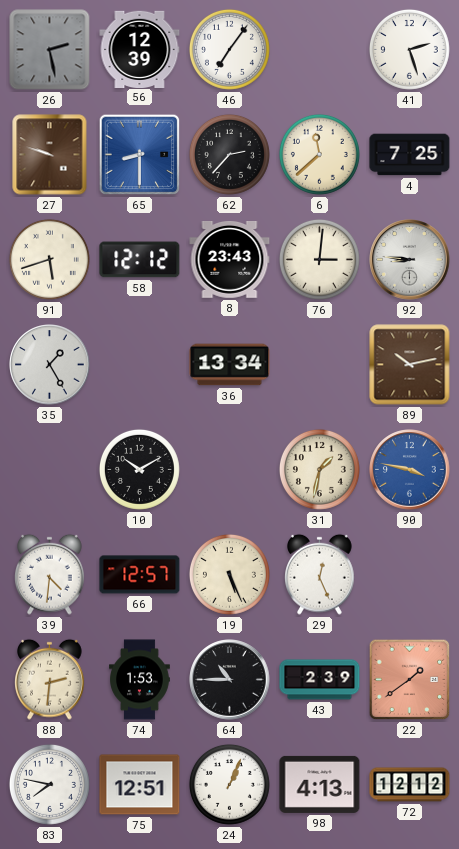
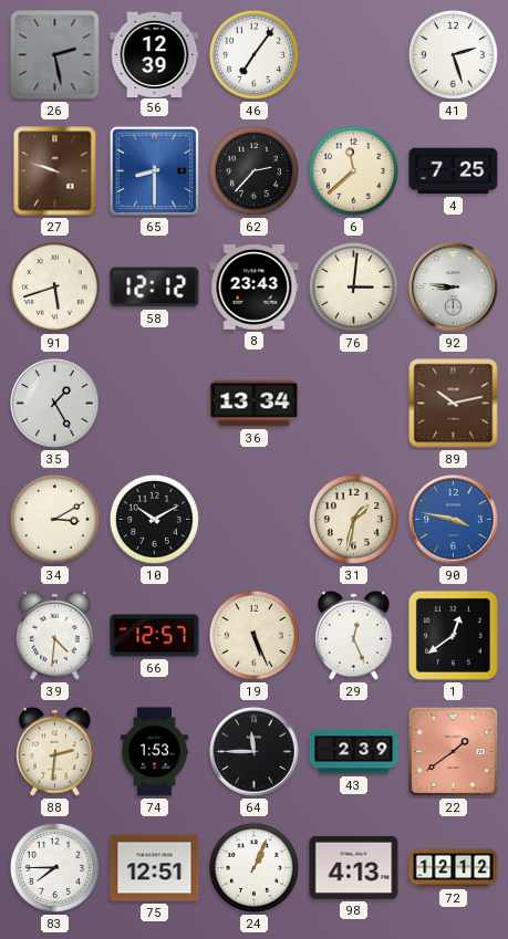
34: none -> 3:10
1: none -> 12:39
64: 10:45 -> 11:45
83: 7:47 -> 7:45
